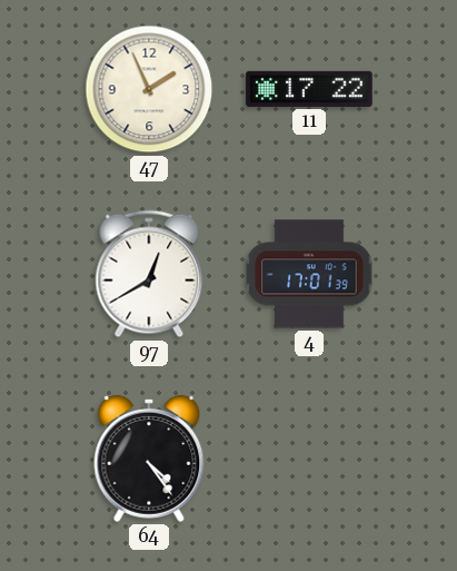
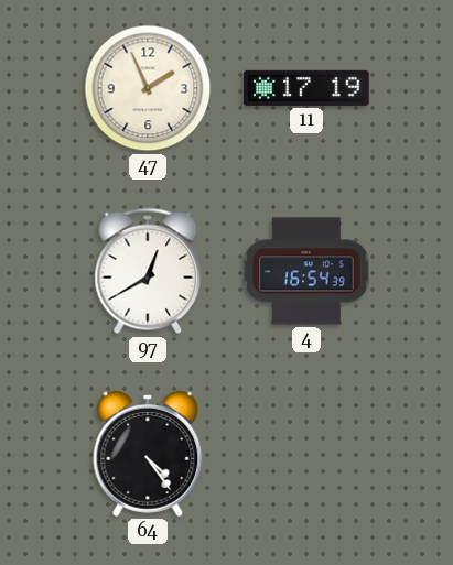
11: 17:22 -> 17:19
4: 17:01 -> 16:54
